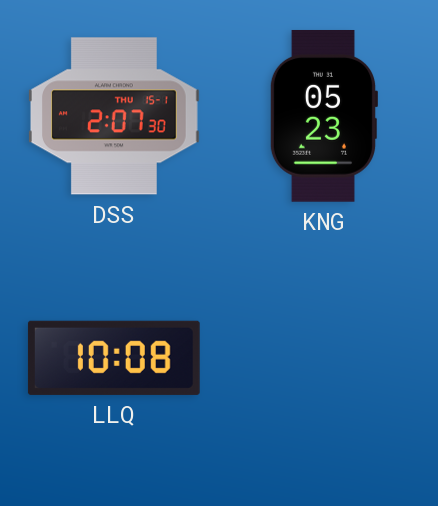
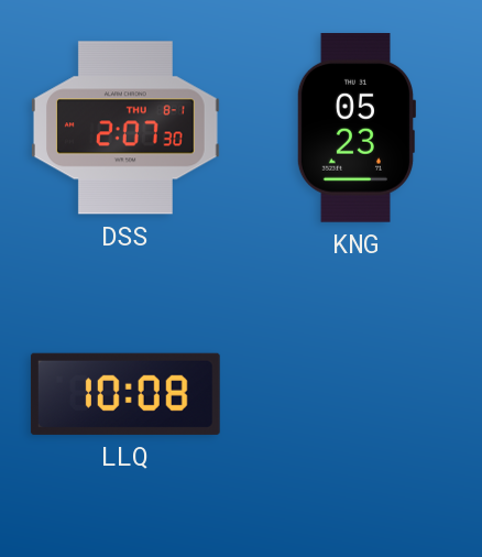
DSS date: THU 15-1 -> THU 8-1
